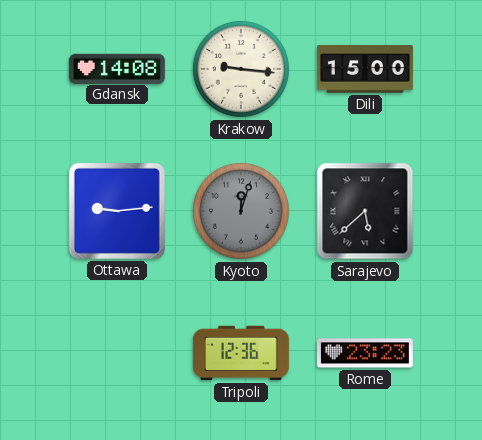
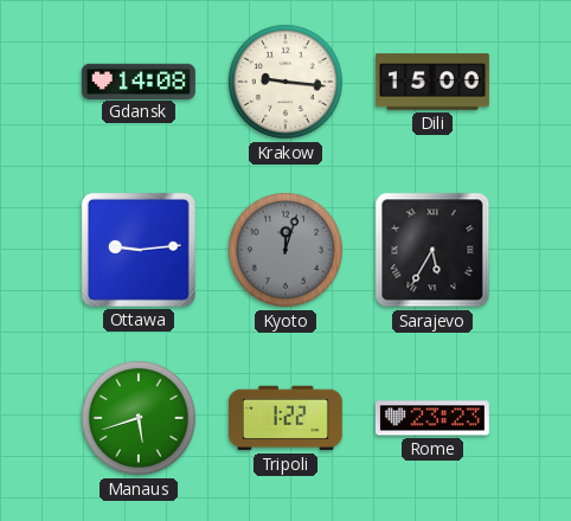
Sarajevo: 5:38 -> 5:35
Manaus: none -> 5:42
Tripoli: 12:36 -> 1:22
